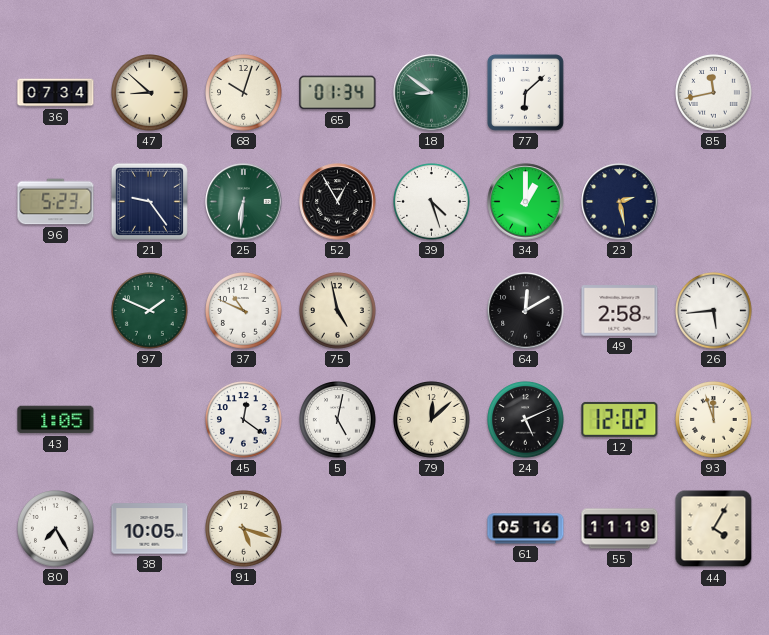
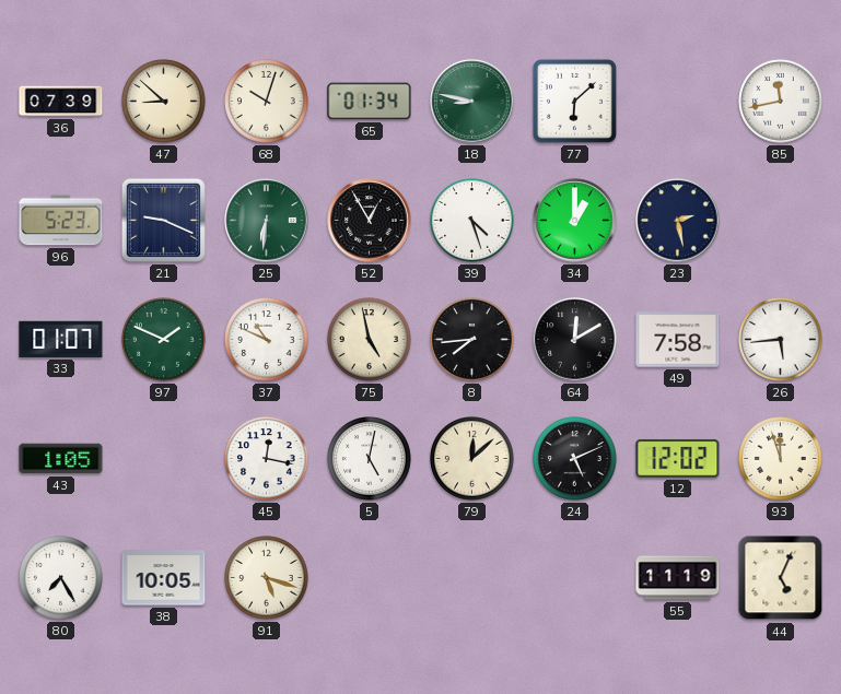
36: 07:34 -> 07:39
18: 8:51 -> 8:47
21: 9:24 -> 9:19
33: none -> 01:07
8: none -> 7:44
49: 2:58 -> 7:58
45: 12:21 -> 12:17
61: 05:16 -> none
44: 4:05 -> 5:04
